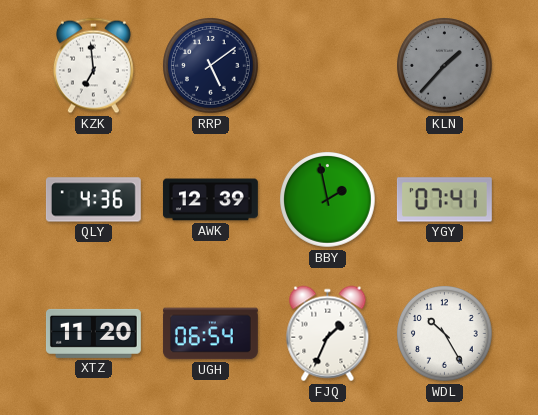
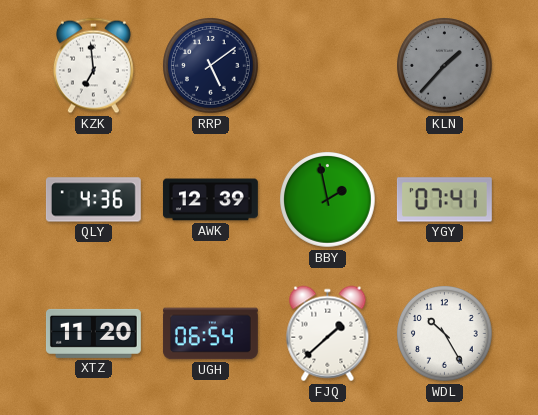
FJQ: 1:34 -> 1:38
